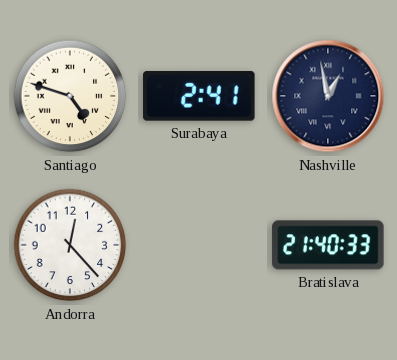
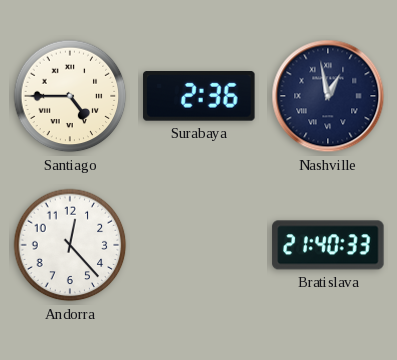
Santiago: 4:48 -> 4:45
Surabaya: 2:41 -> 2:36
